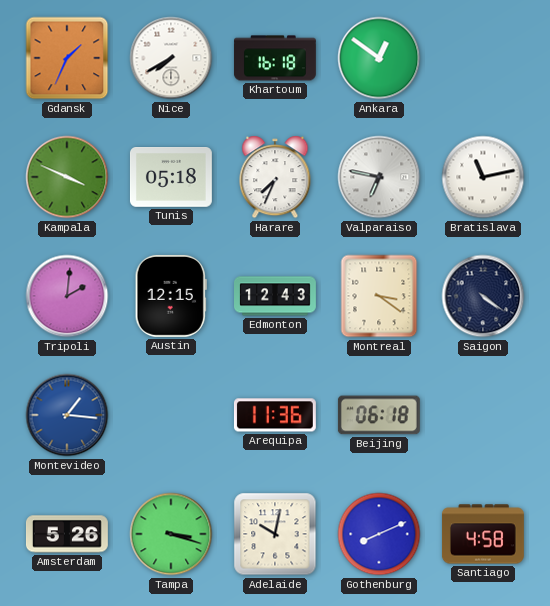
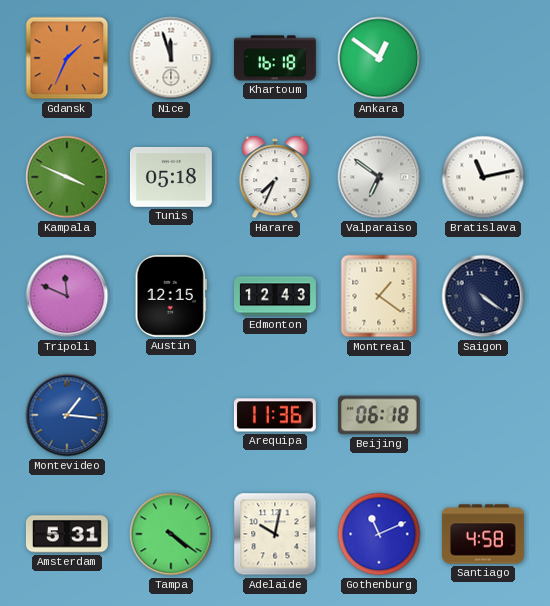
Nice: 7:40 -> 11:57
Valparaiso: 6:47 -> 6:51
Tripoli: 2:01 -> 11:49
Montreal: 3:21 -> 1:21
Amsterdam: 5:26 -> 5:31
Tampa: 3:18 -> 4:21
Gothenburg: 8:11 -> 11:11
